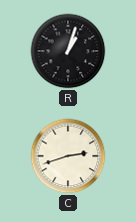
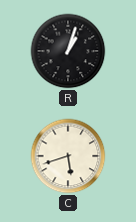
C: 2:42 -> 5:42
